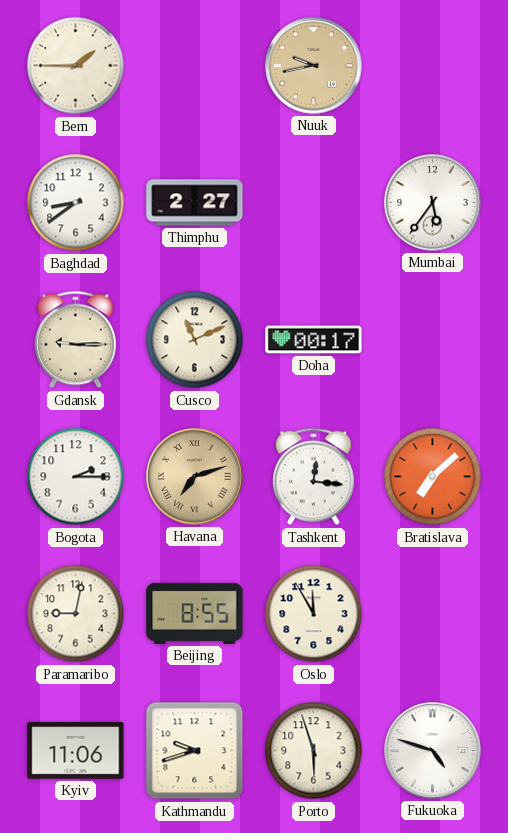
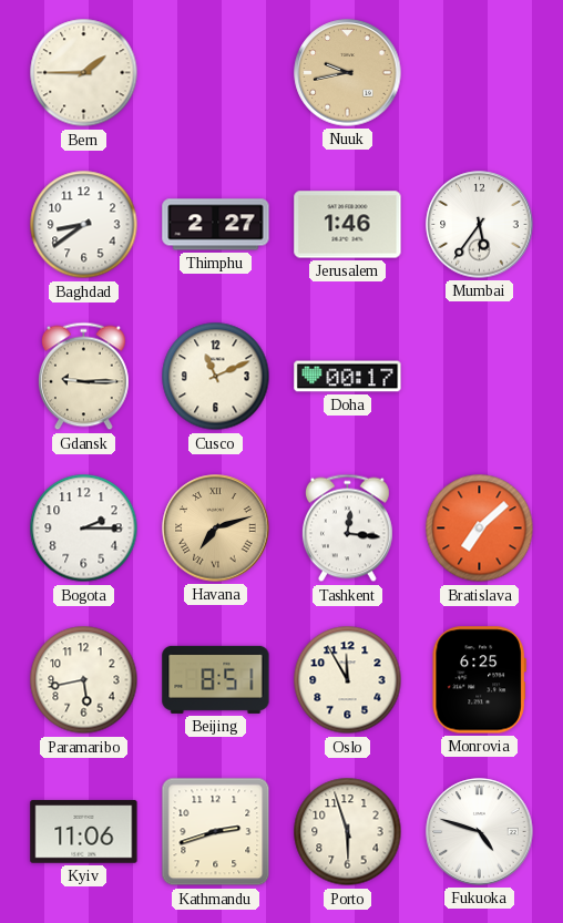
Jerusalem: none -> 1:46
Paramaribo: 9:02 -> 5:43
Beijing: 8:55 -> 8:51
Monrovia: none -> 6:25
Kathmandu: 9:42 -> 2:42
